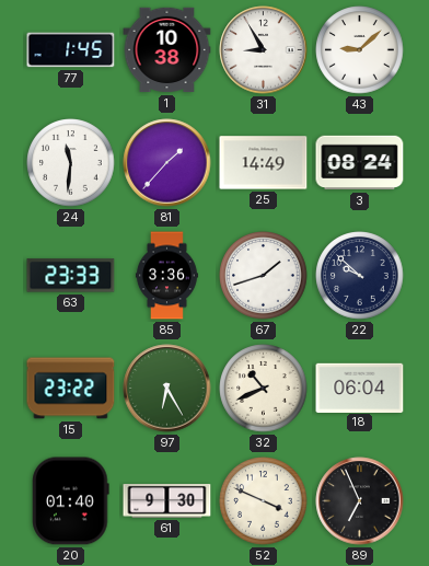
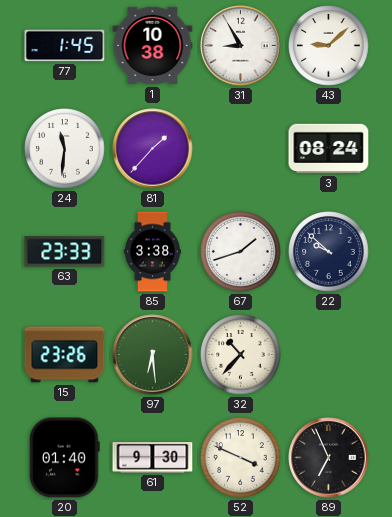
25: 14:49 -> none
85: 3:36 -> 3:38
15: 23:22 -> 23:26
97: 6:25 -> 6:29
32: 10:41 -> 10:37
18: 06:04 -> none
